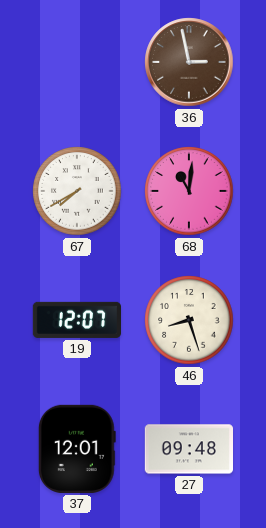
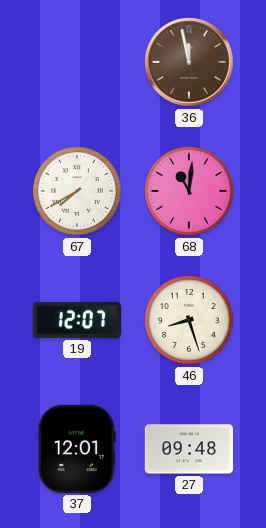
36: 2:58 -> 11:58
